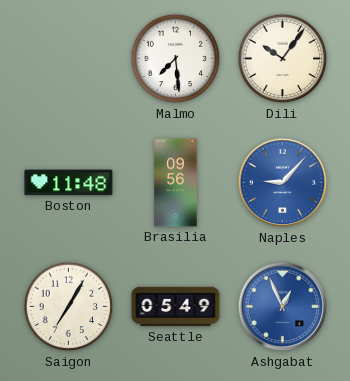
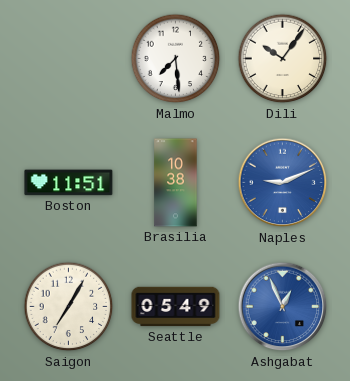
Boston: 11:48 -> 11:51
Brasilia: 09:56 -> 10:38
Naples: 9:07 -> 9:11
